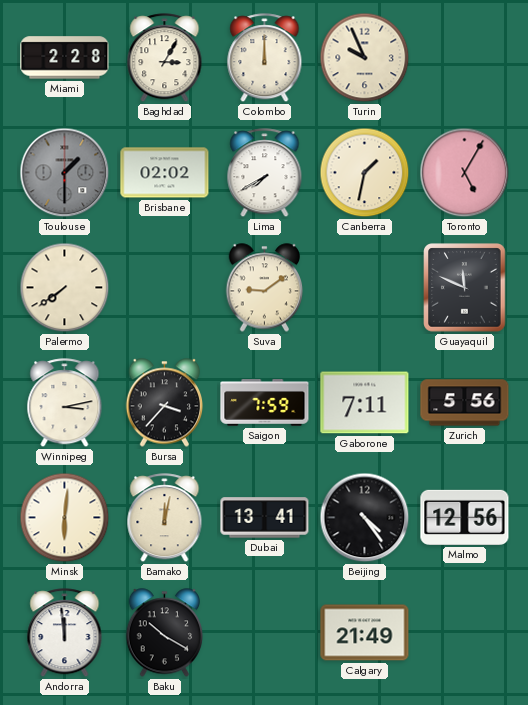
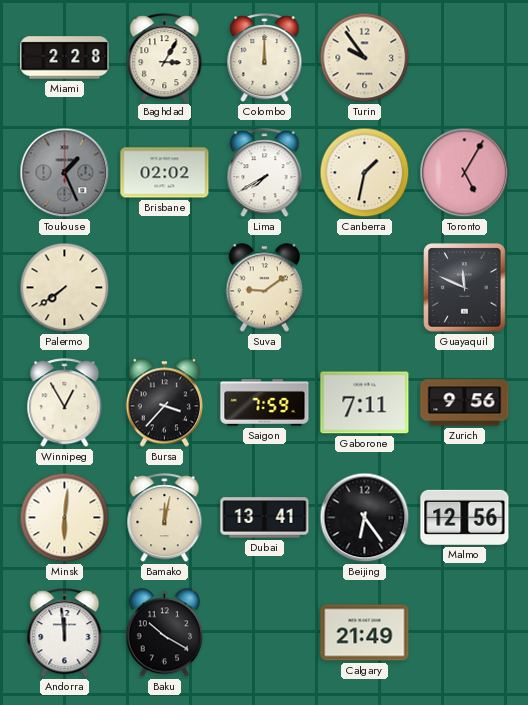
Turin: 9:56 -> 9:54
Toulouse: 1:30 -> 1:26
Winnipeg: 3:13 -> 12:55
Zurich: 5:56 -> 9:56
Beijing: 4:24 -> 6:24
